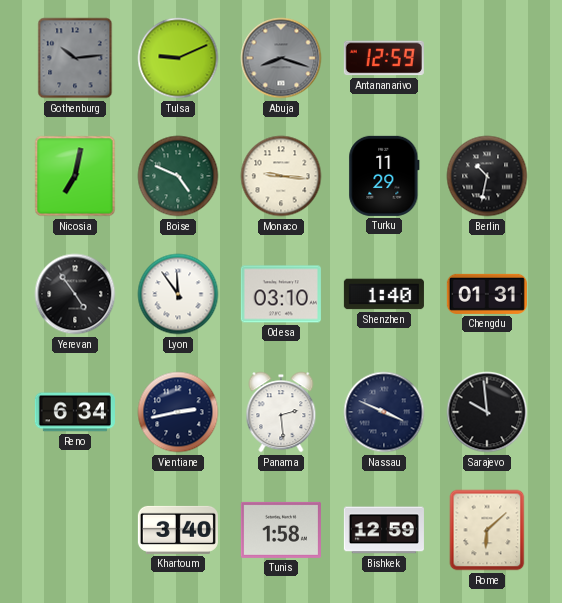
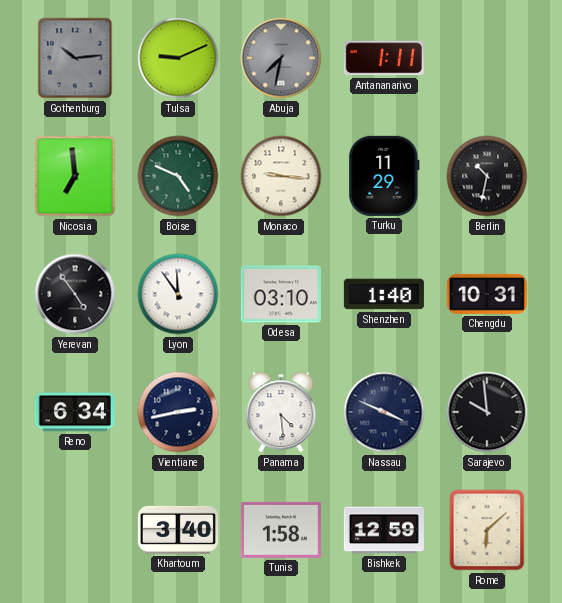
Abuja: 8:18 -> 7:32
Antananarivo: 12:59 -> 1:11
Nicosia: 7:02 -> 6:59
Chengdu: 01:31 -> 10:31
Panama: 2:29 -> 4:29
